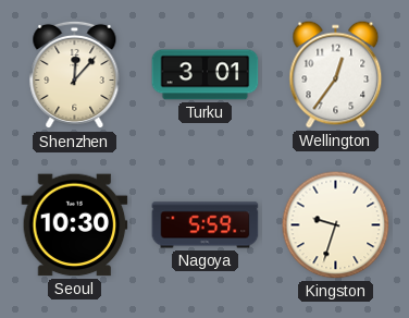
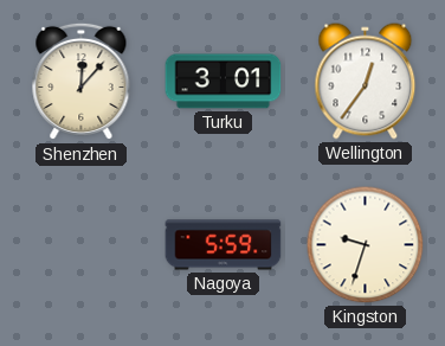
Seoul: 10:30 -> none
